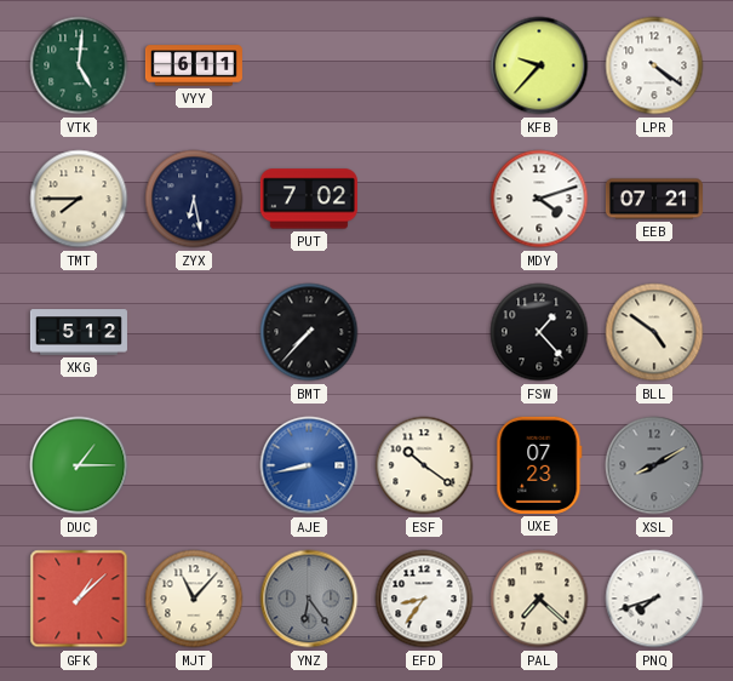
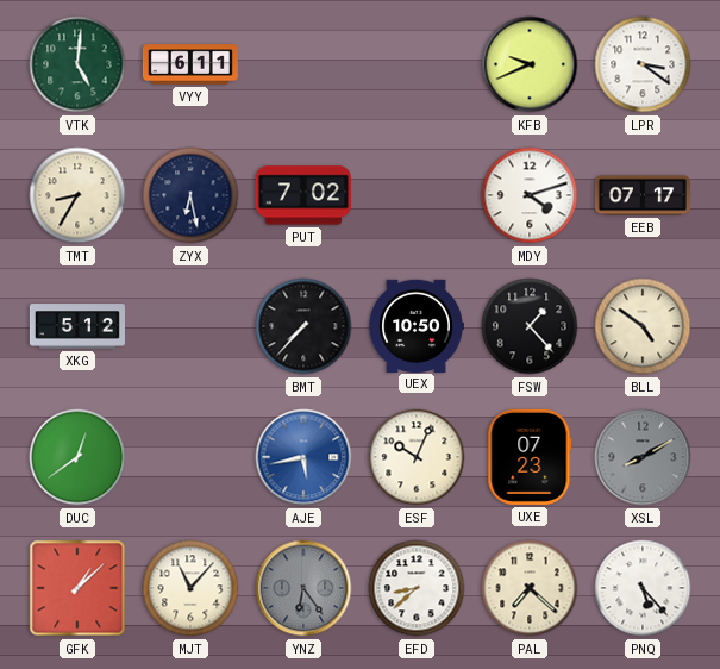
KFB: 9:37 -> 9:41
LPR: 4:21 -> 3:21
TMT: 7:45 -> 8:35
EEB: 07:21 -> 07:17
UEX: none -> 10:50
DUC: 1:15 -> 12:39
AJE: 8:43 -> 5:43
ESF: 10:21 -> 10:04
EFD: 8:36 -> 8:38
PNQ: 7:42 -> 5:23
